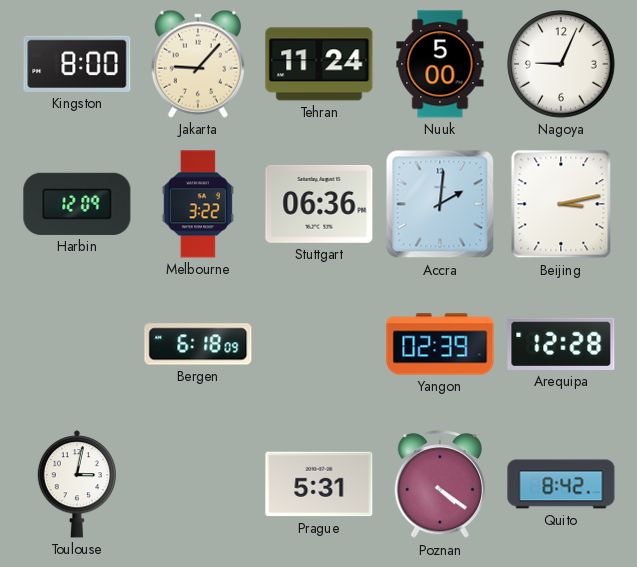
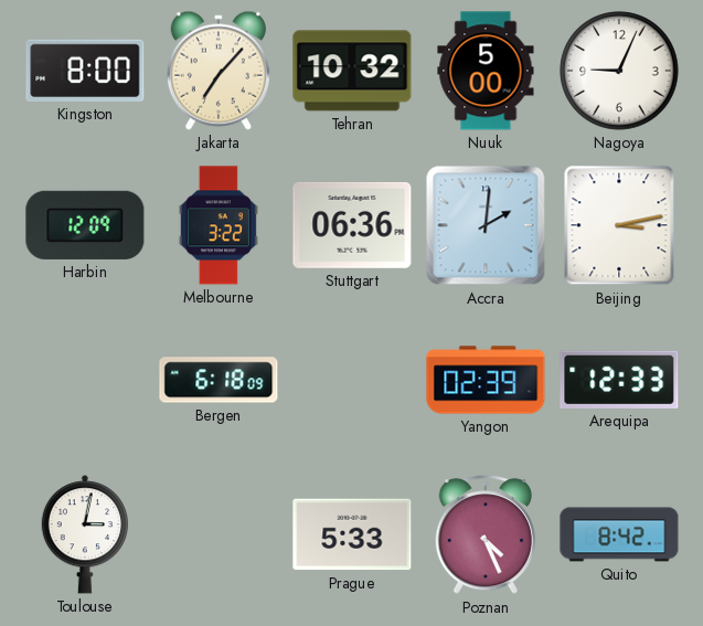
Jakarta: 9:07 -> 7:07
Tehran: 11:24 -> 10:32
Arequipa: 12:28 -> 12:33
Prague: 5:31 -> 5:33
Poznan: 4:21 -> 4:26
